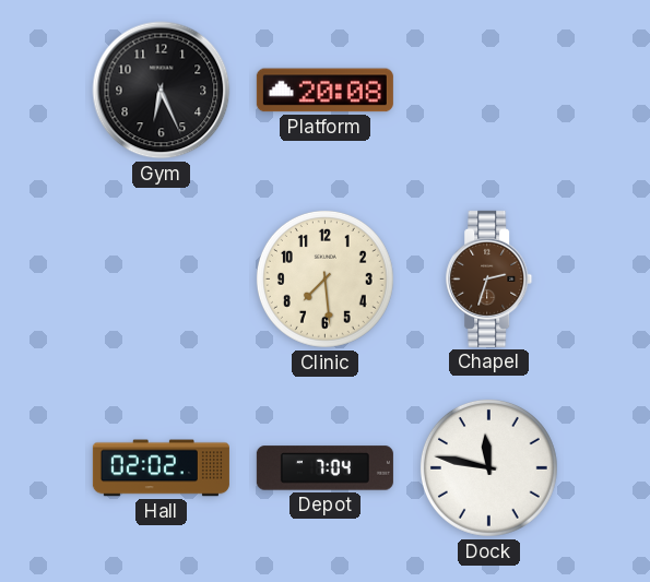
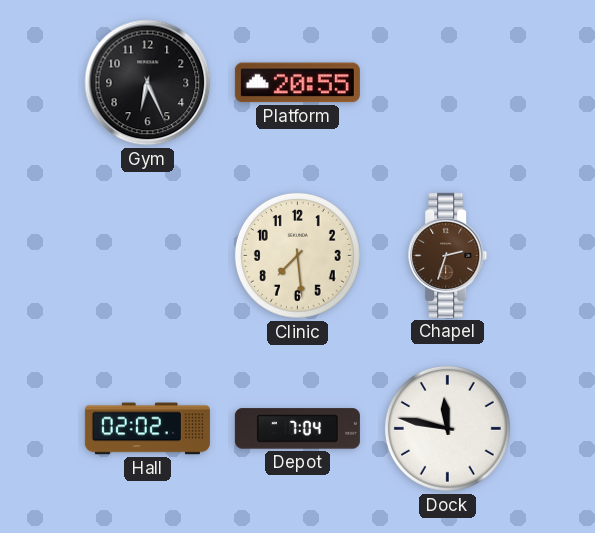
Platform: 20:08 -> 20:55
